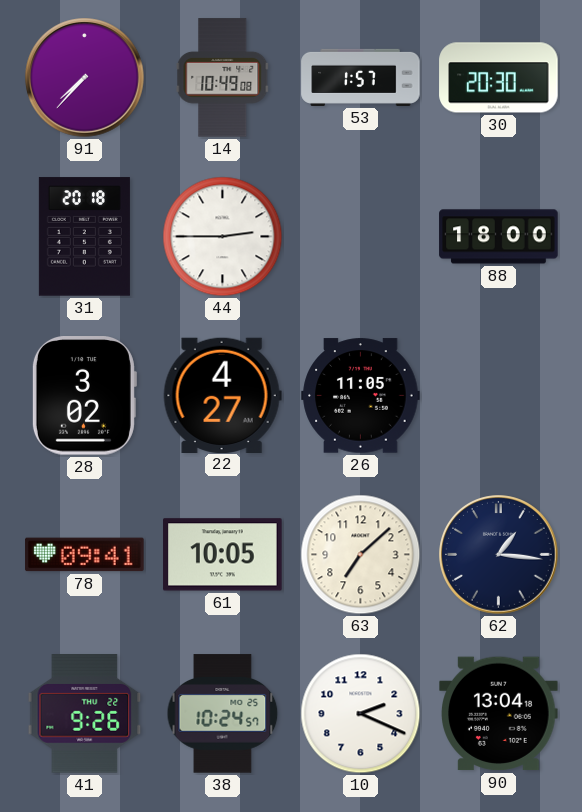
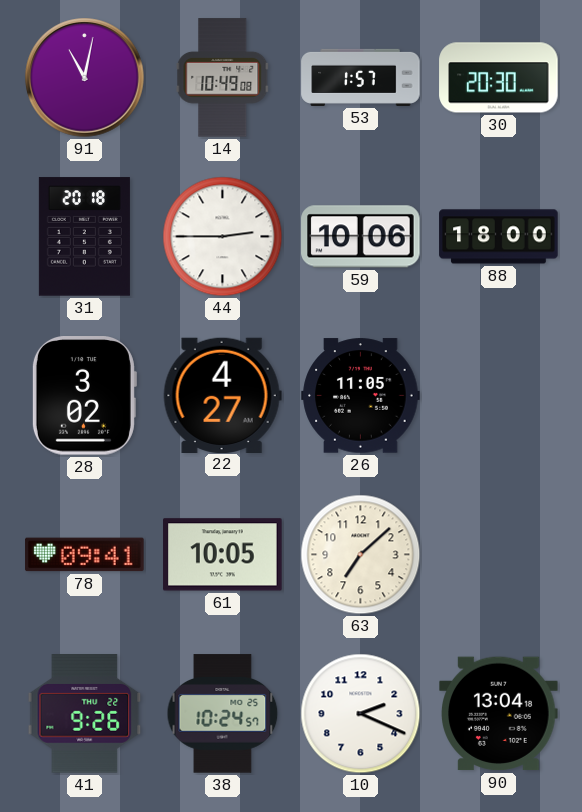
91: 7:37 -> 11:02
59: none -> 10:06
62: 1:16 -> none
